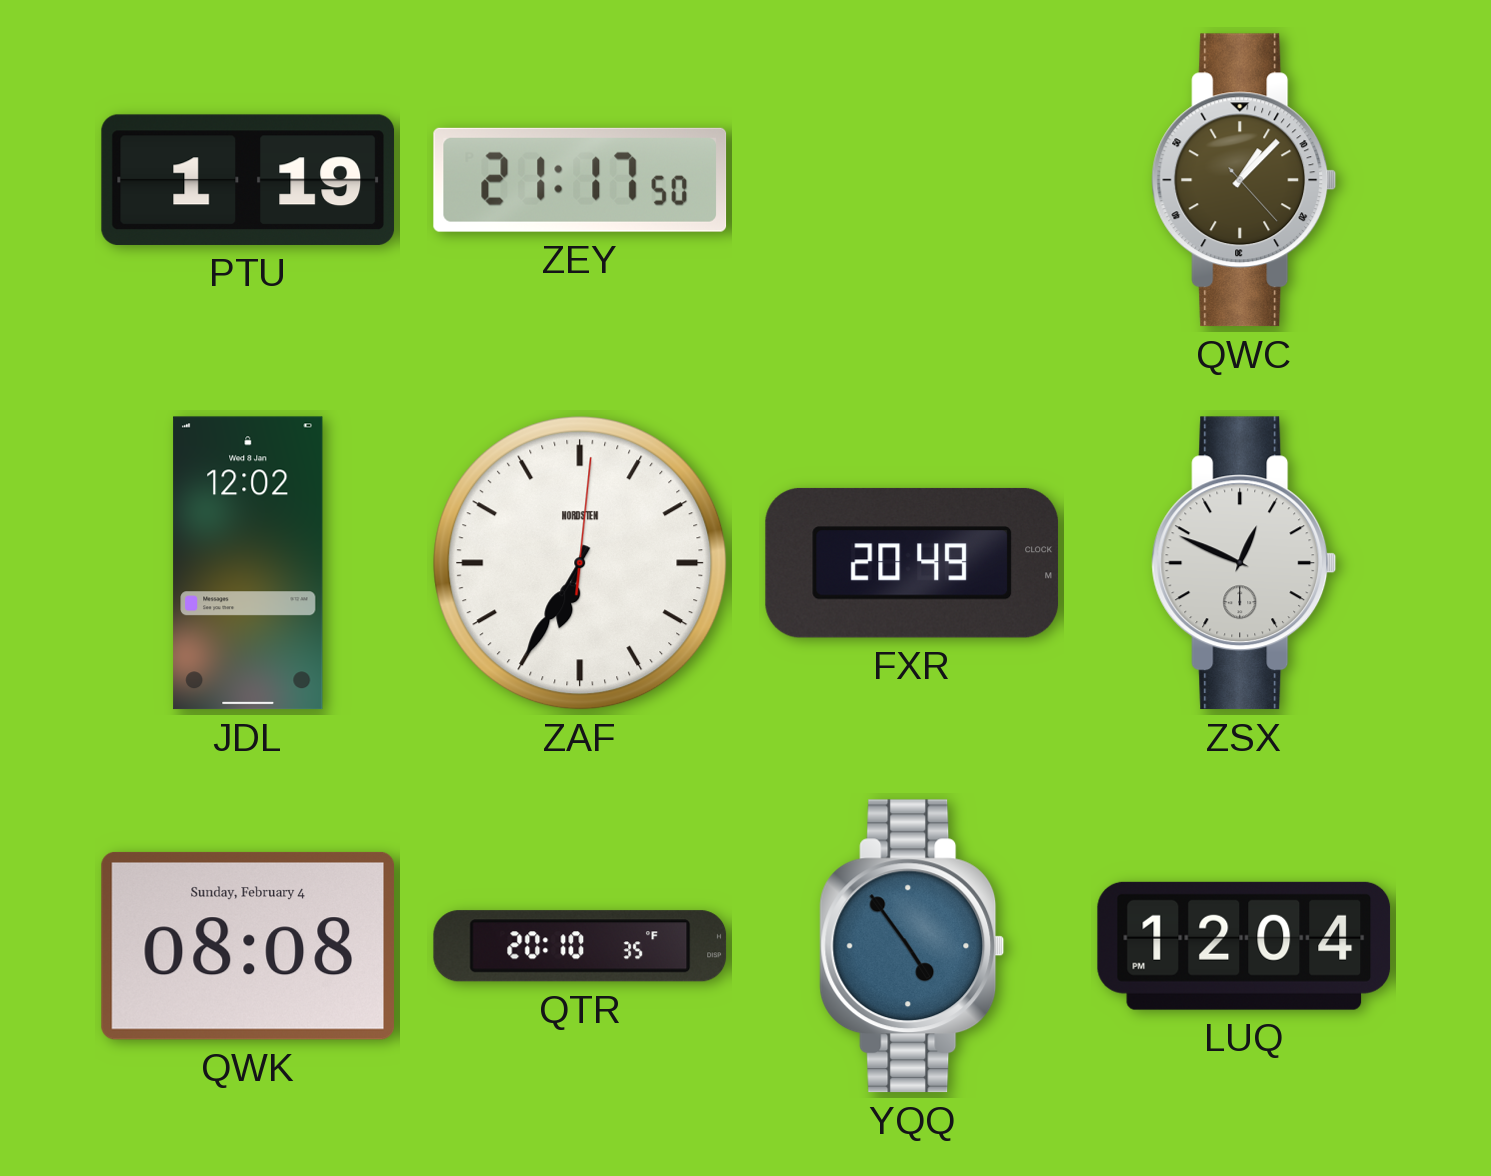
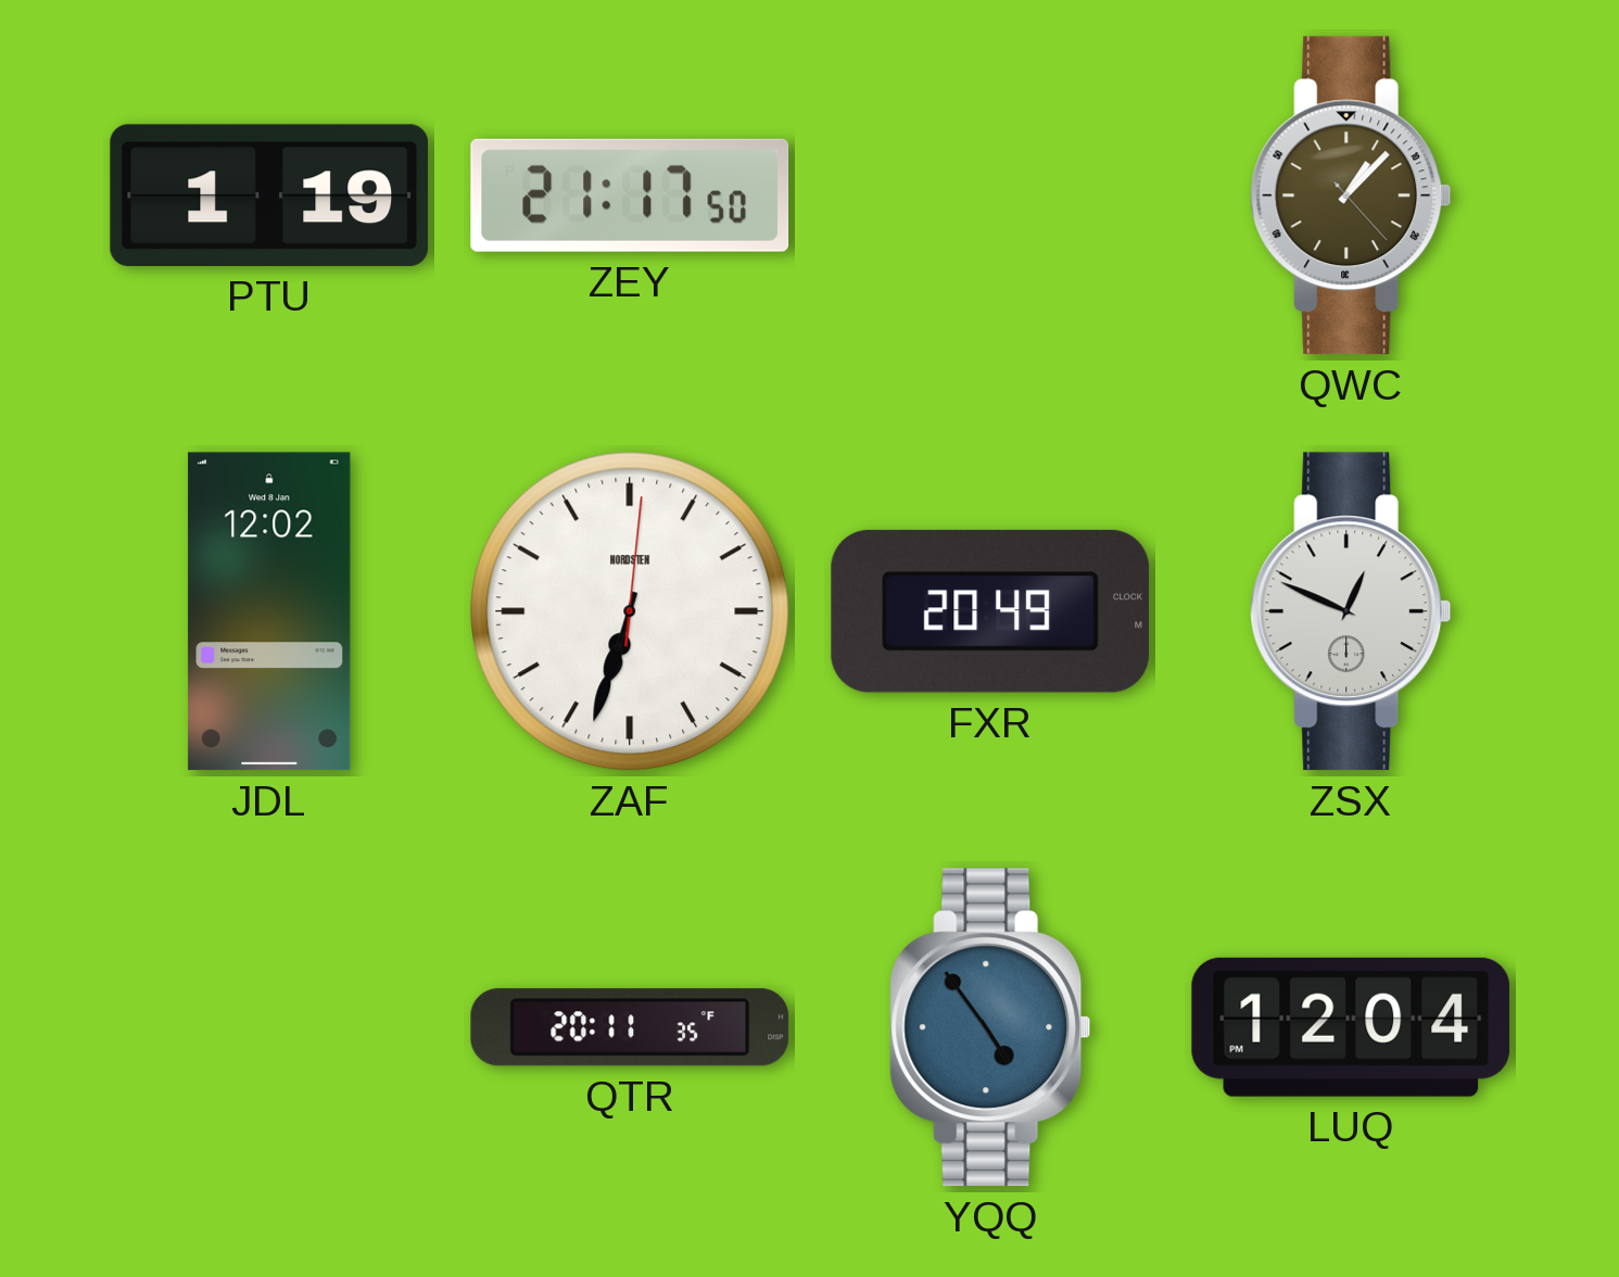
ZAF: 6:35 -> 6:33
QWK: 08:08 -> none
QTR: 20:10 -> 20:11
